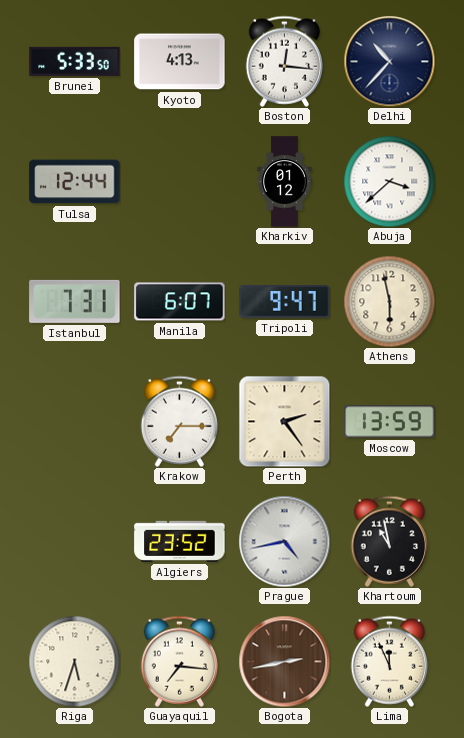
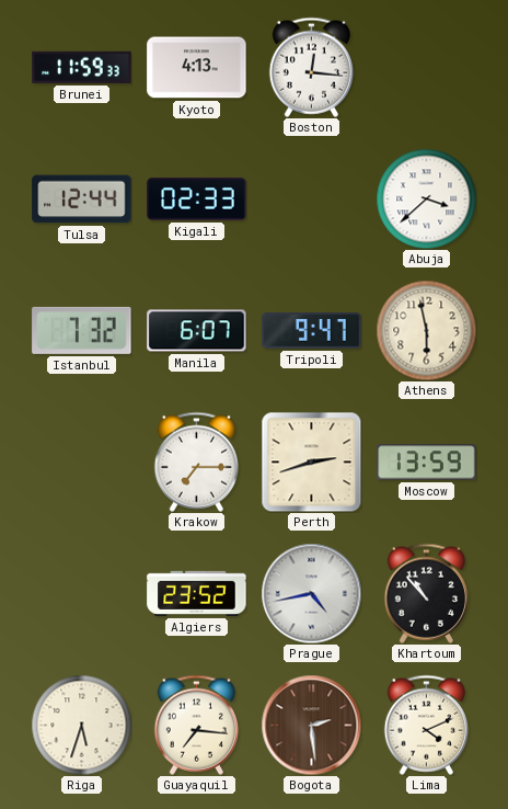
Brunei: 5:33 -> 11:59
Delhi: 10:37 -> none
Kigali: none -> 02:33
Kharkiv: 01:12 -> none
Istanbul: 7:31 -> 7:32
Perth: 2:24 -> 2:42
Khartoum: 10:58 -> 10:53
Bogota: 2:43 -> 2:29
Lima: 11:56 -> 4:11
